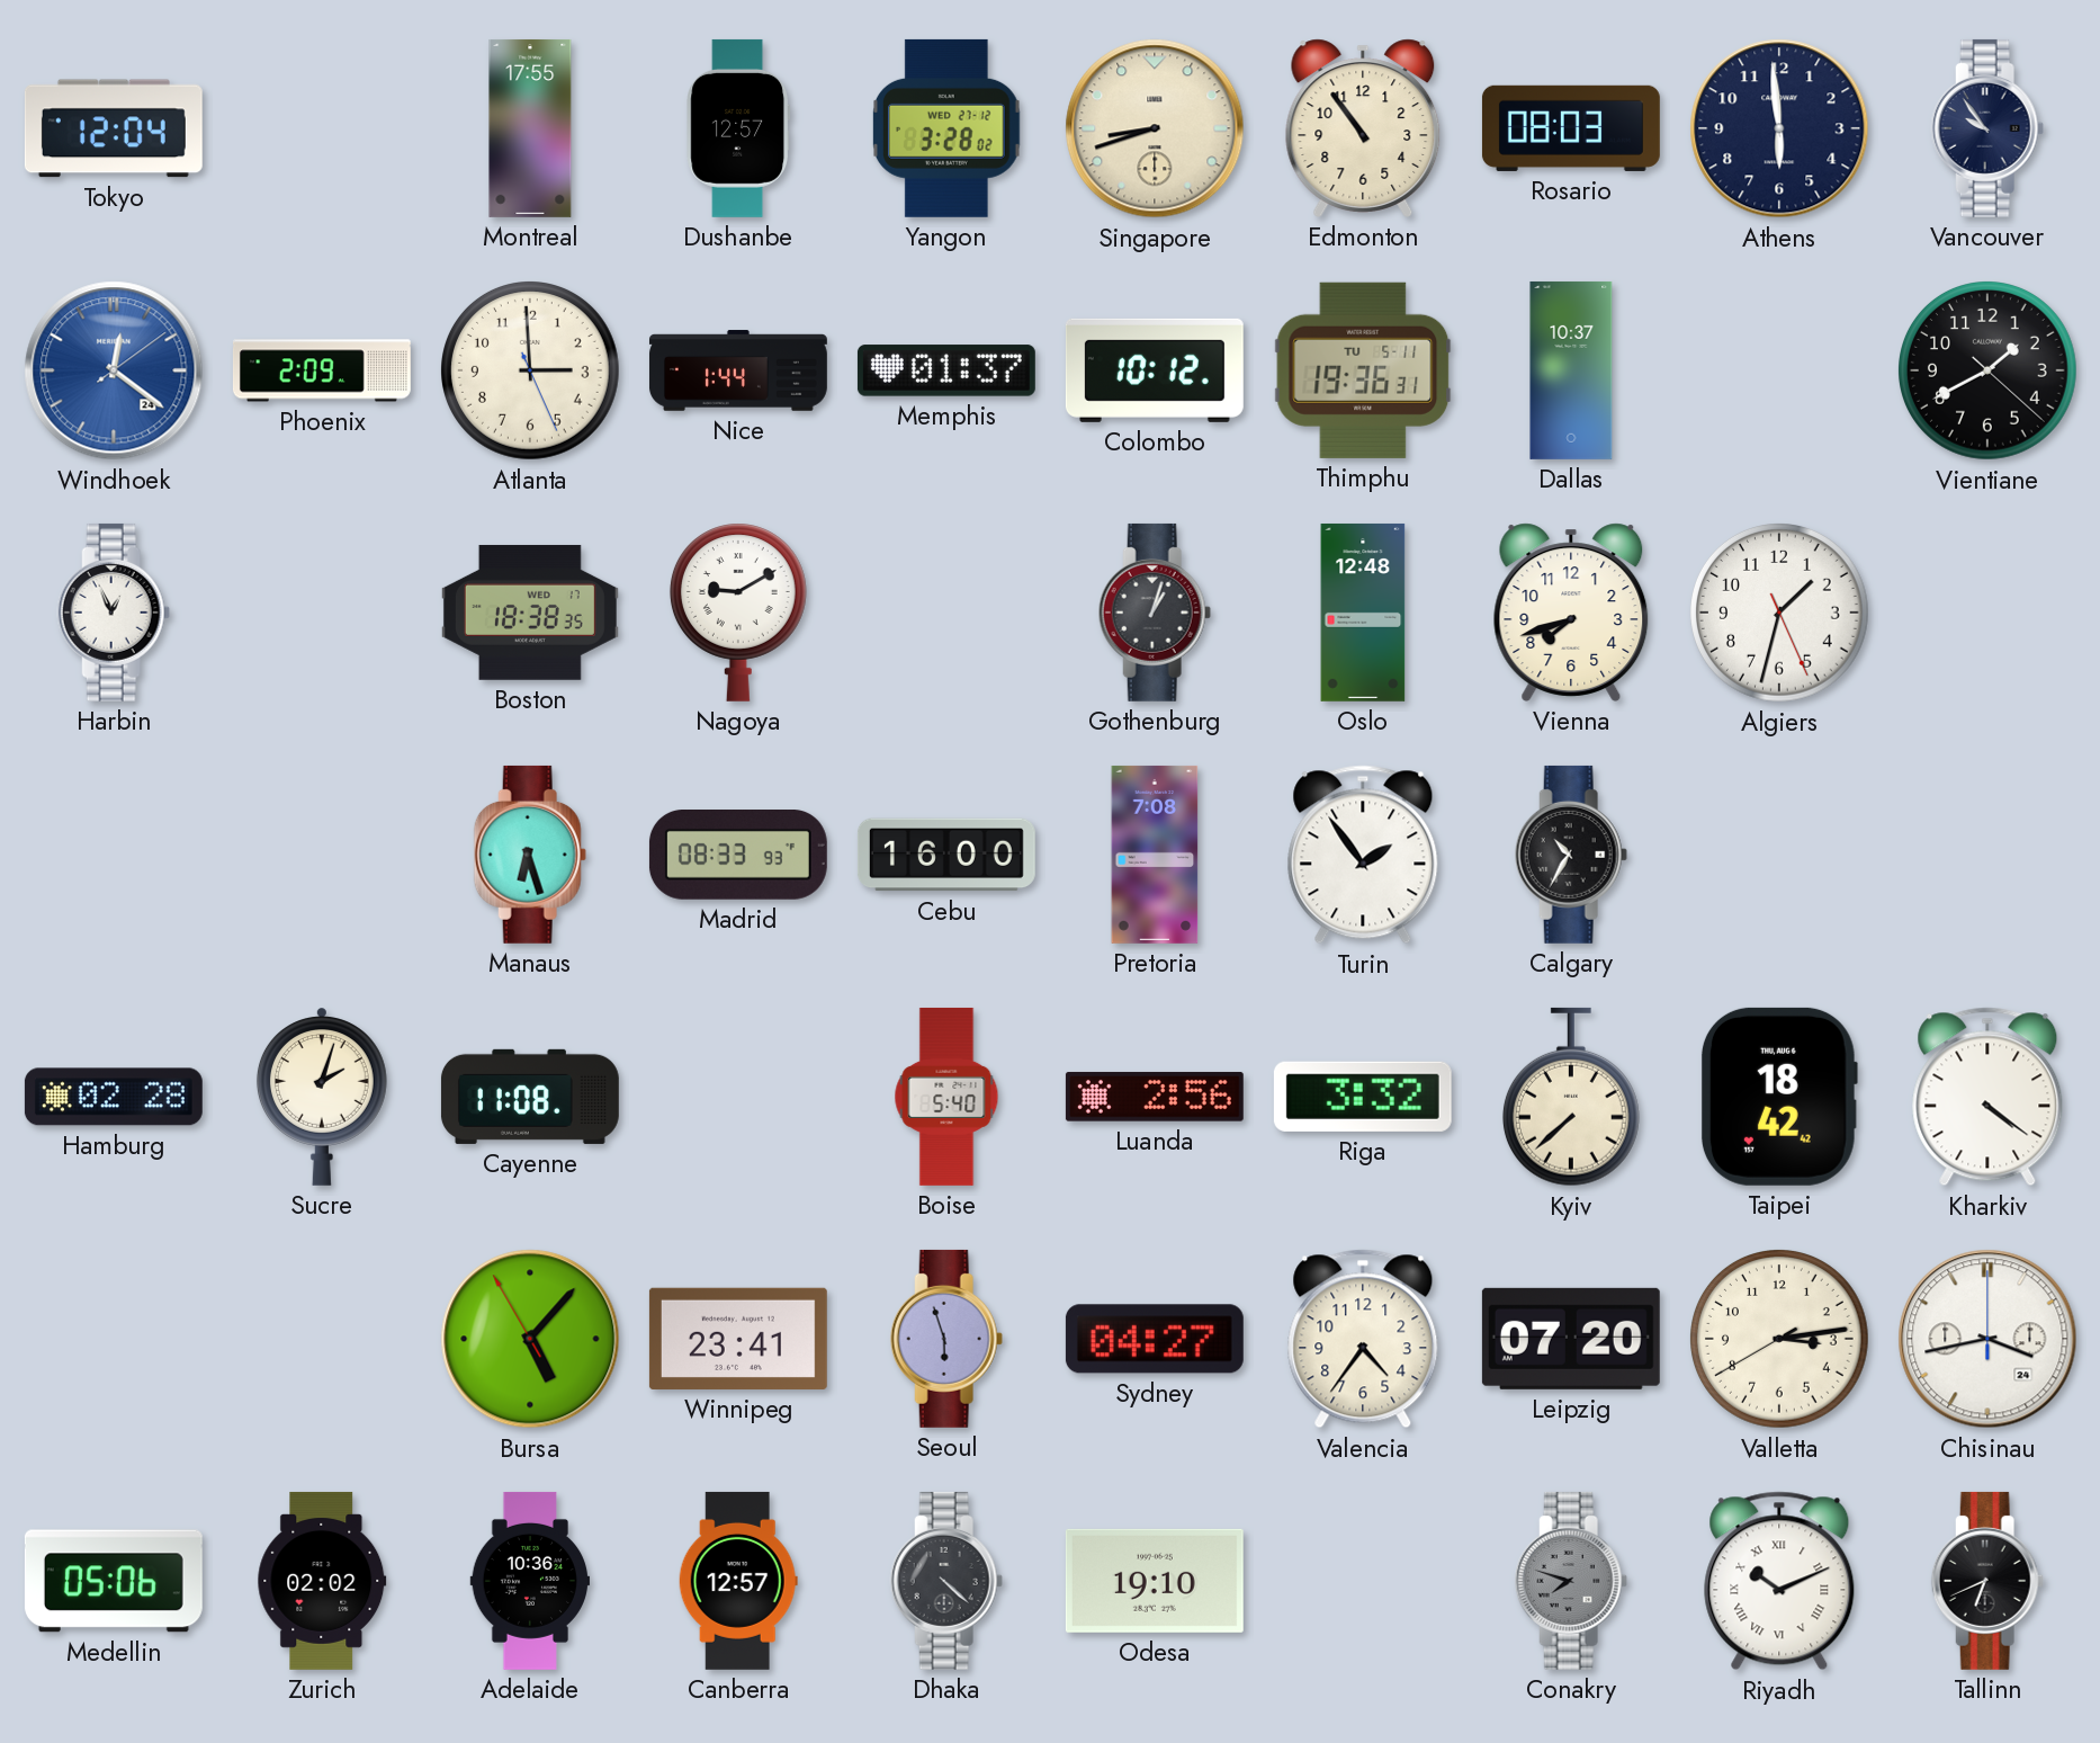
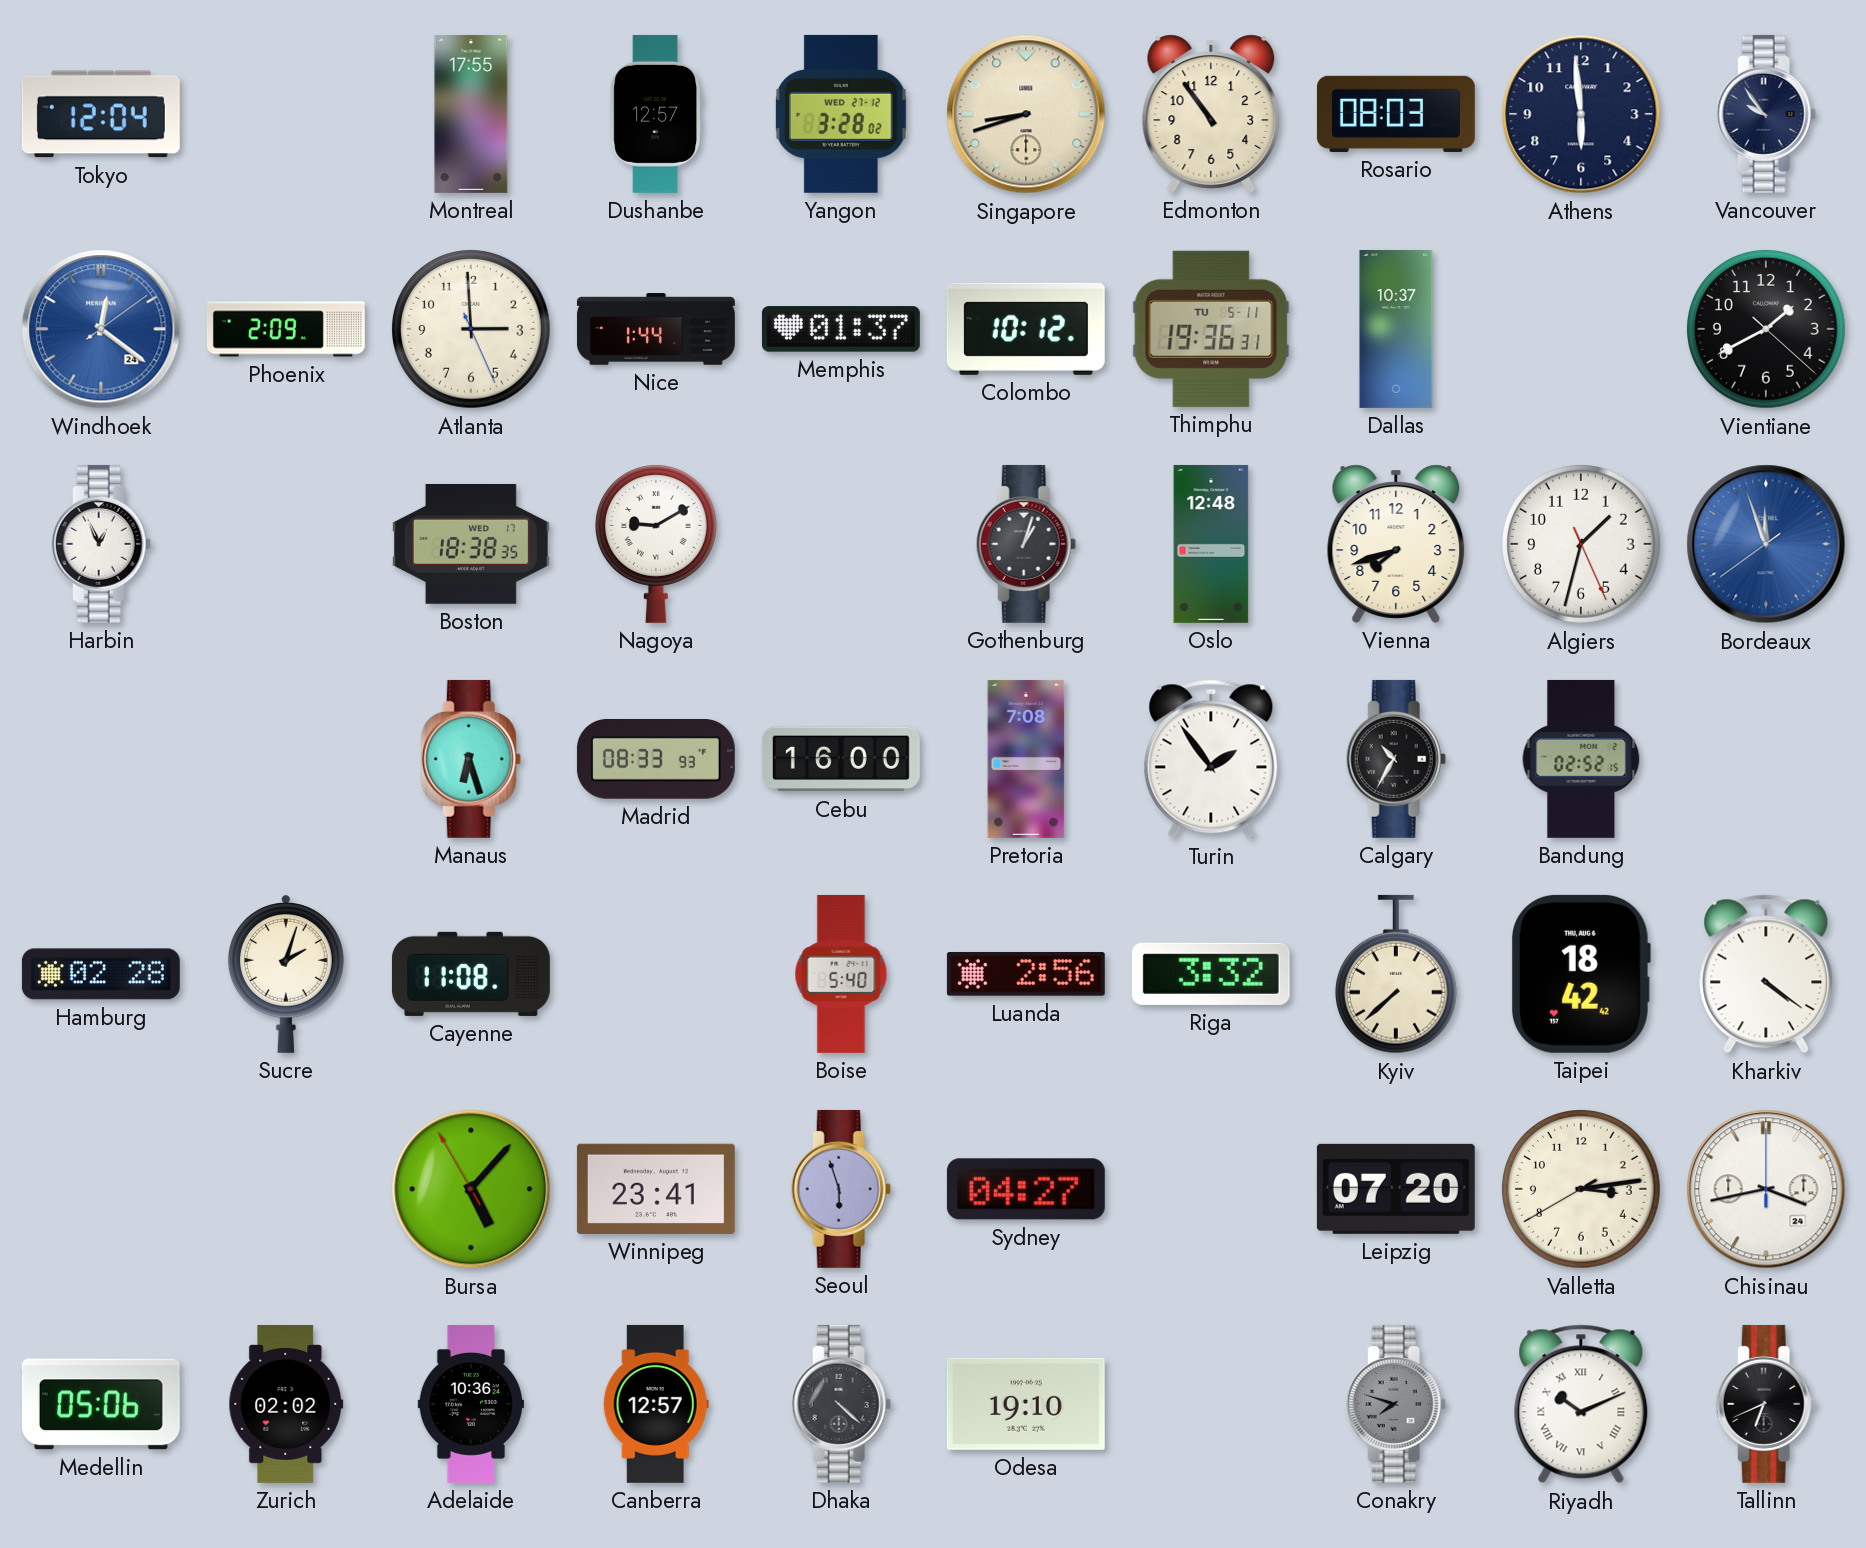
Bordeaux: none -> 11:56
Bandung: none -> 02:52
Valencia: 4:36 -> none
